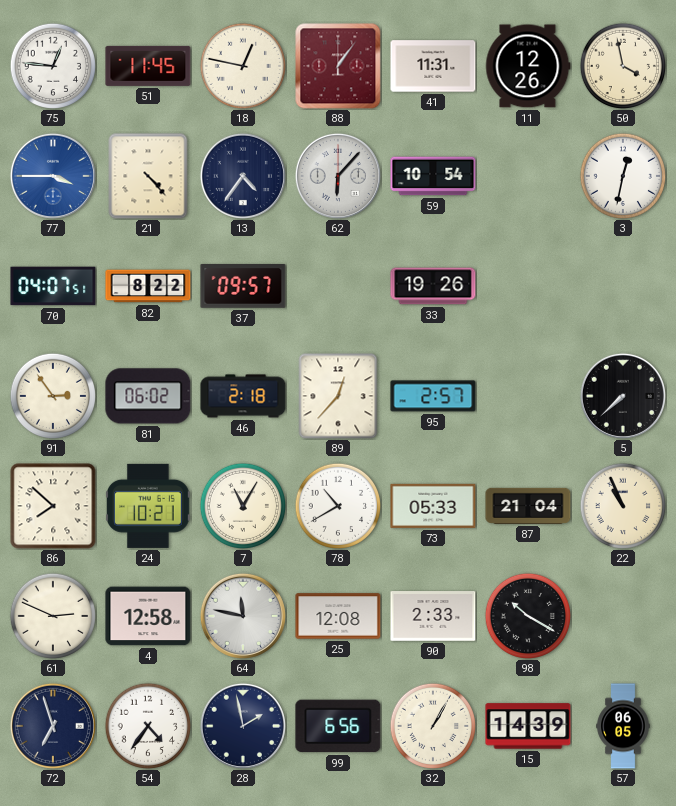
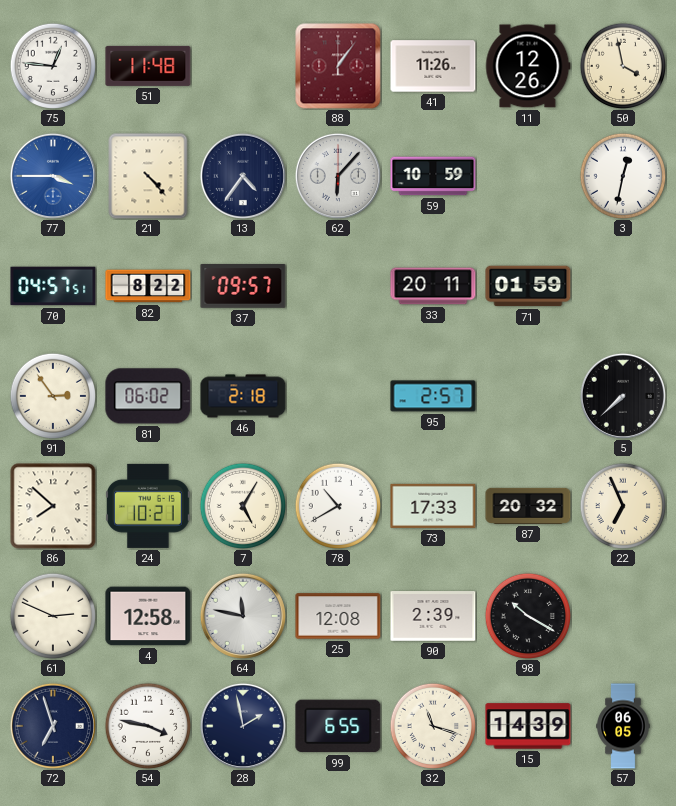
51: 11:45 -> 11:48
18: 12:47 -> none
41: 11:31 -> 11:26
59: 10:54 -> 10:59
70: 04:07 -> 04:57
33: 19:26 -> 20:11
71: none -> 01:59
89: 12:37 -> none
7: 11:05 -> 5:05
73: 05:33 -> 17:33
87: 21:04 -> 20:32
22: 10:56 -> 6:56
90: 2:33 -> 2:39
54: 4:36 -> 3:47
99: 6:56 -> 6:55
32: 1:05 -> 11:18
